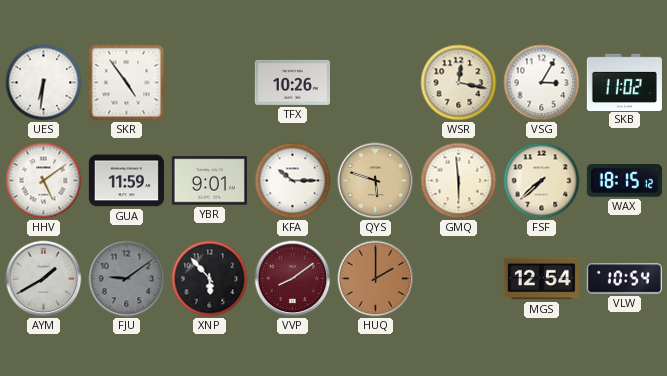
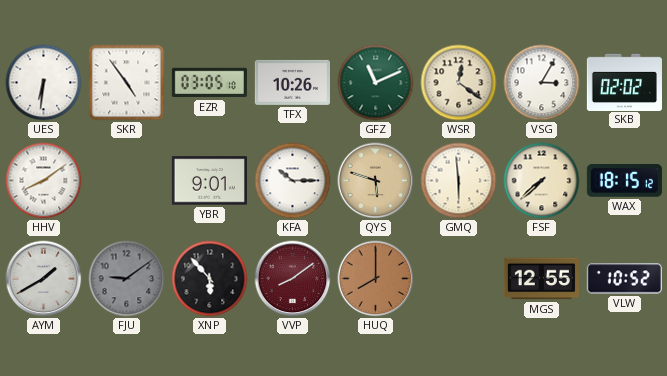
EZR: none -> 03:05
GFZ: none -> 11:11
WSR: 12:17 -> 12:21
SKB: 11:02 -> 02:02
HHV: 5:09 -> 8:09
GUA: 11:59 -> none
HUQ: 2:00 -> 8:00
MGS: 12:54 -> 12:55
VLW: 10:54 -> 10:52
